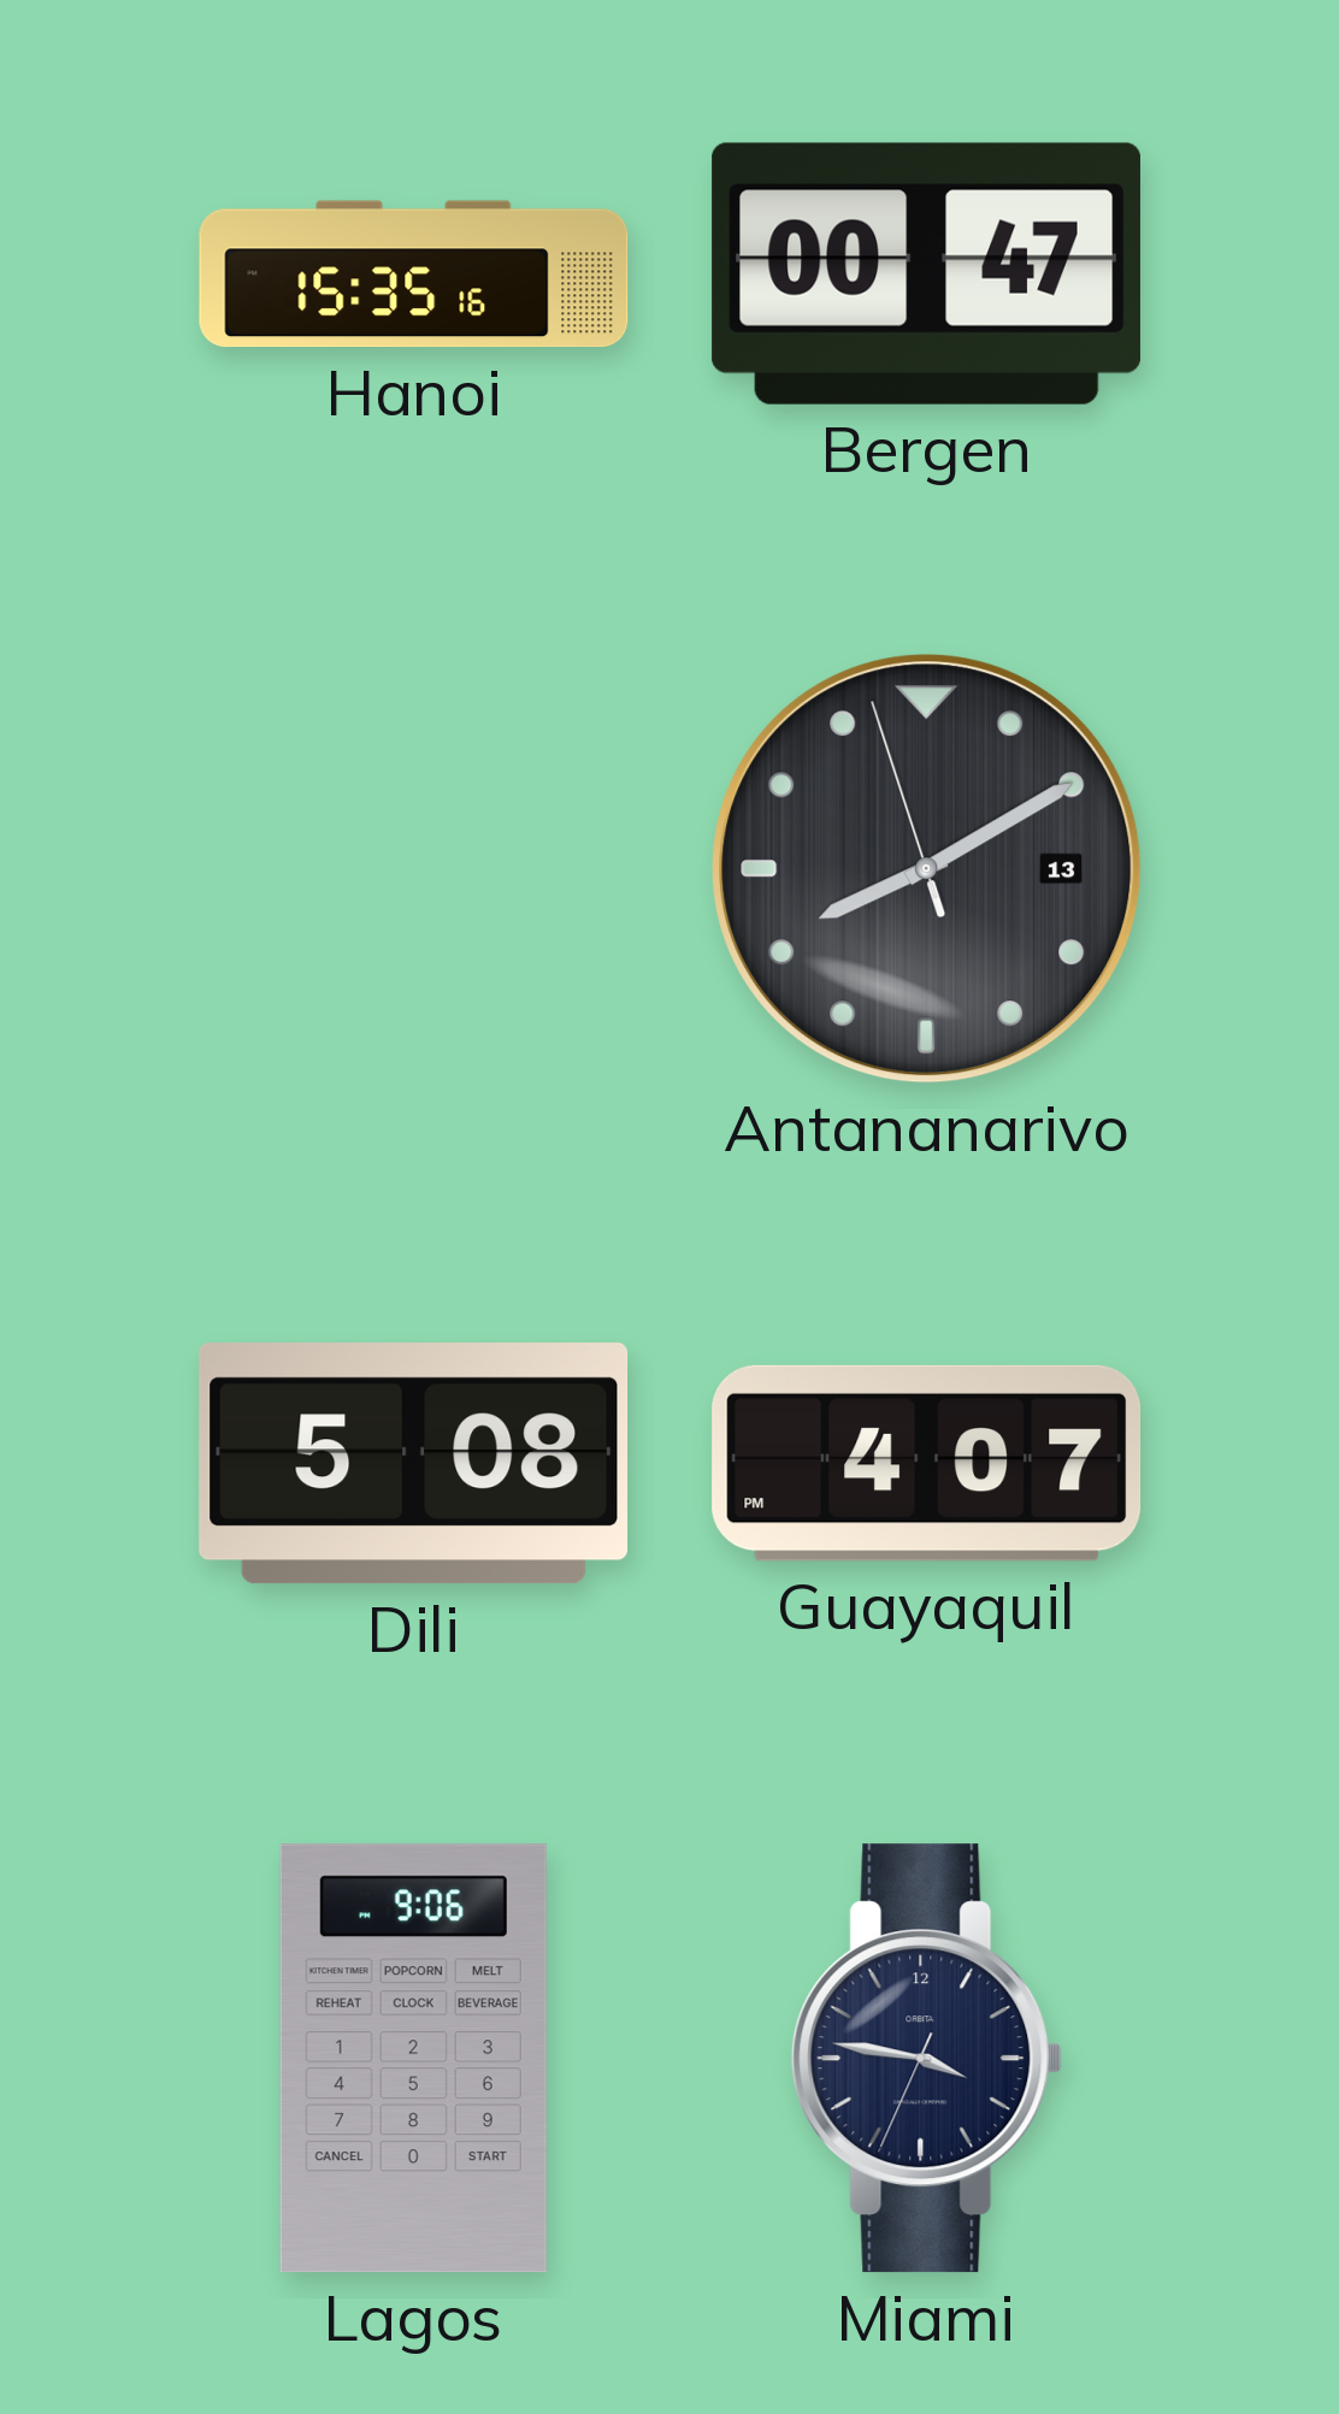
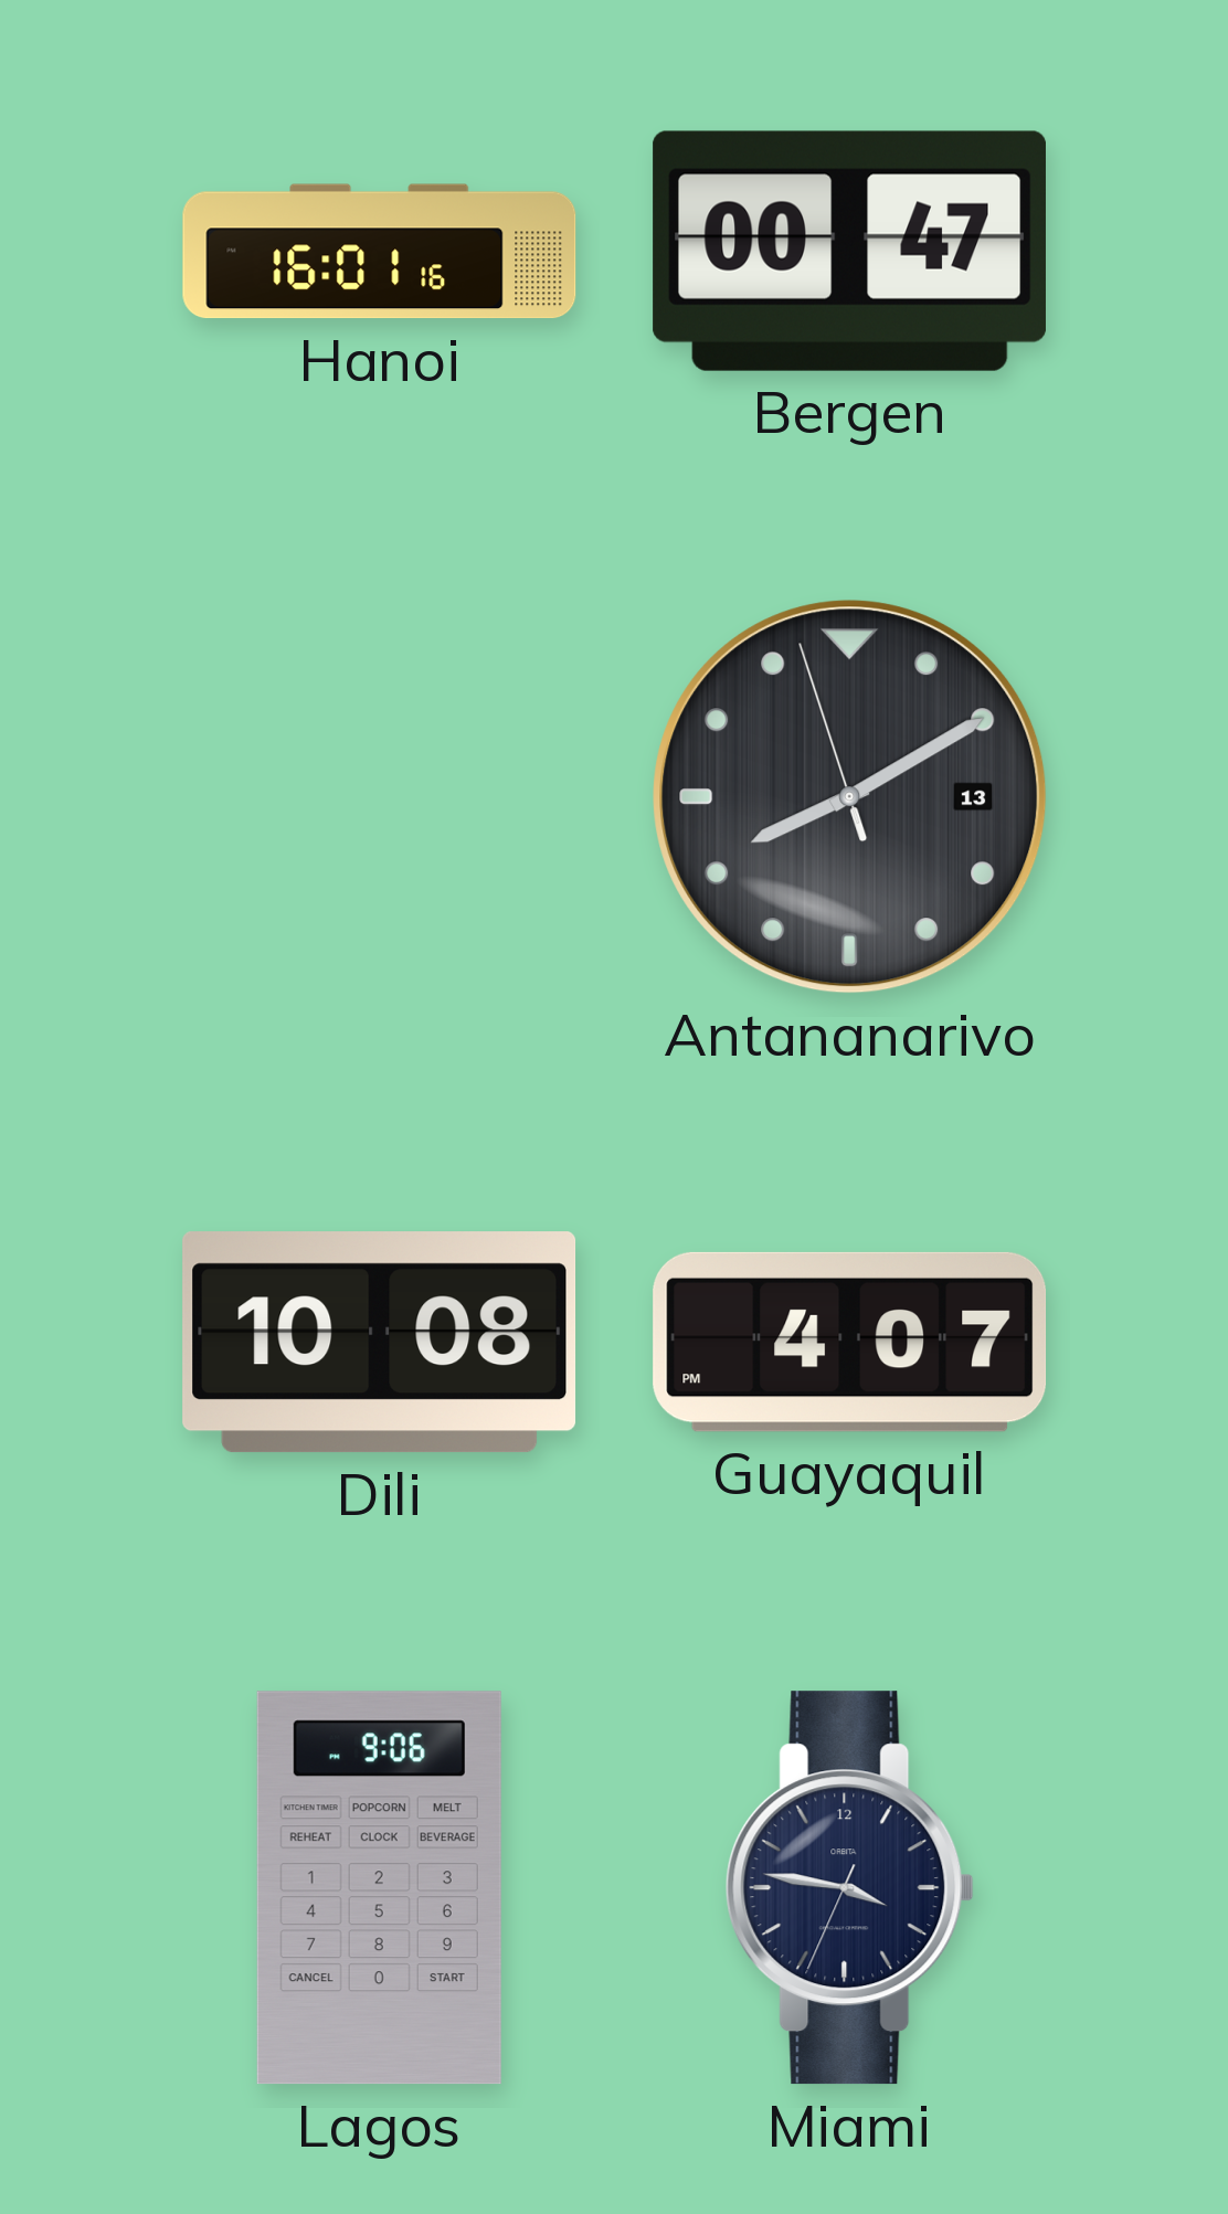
Hanoi: 15:35 -> 16:01
Dili: 5:08 -> 10:08
